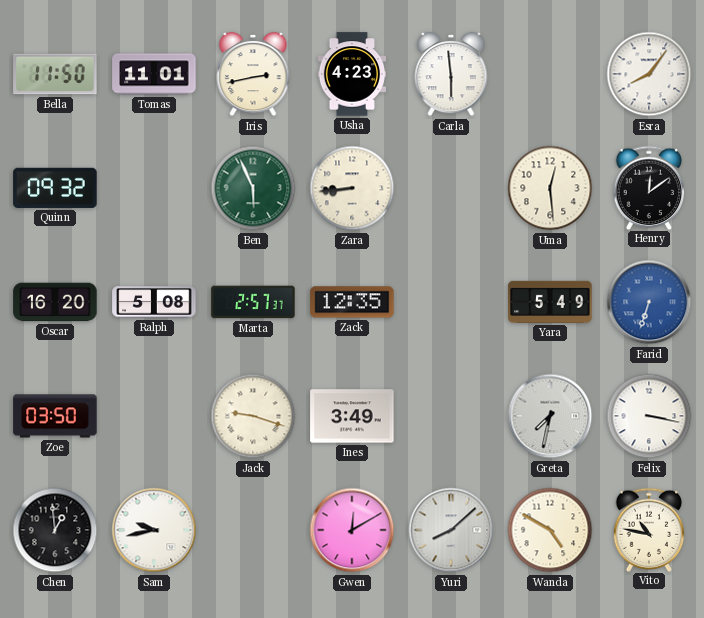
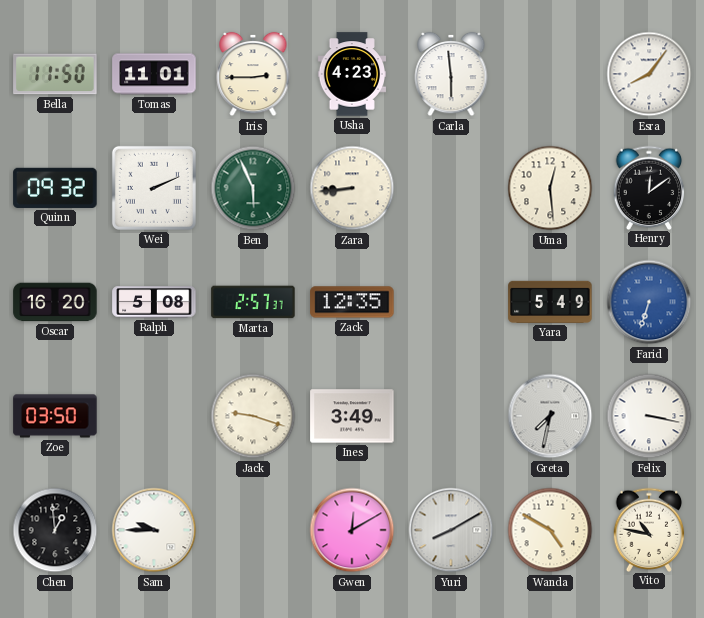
Iris: 2:43 -> 2:45
Wei: none -> 2:11
Sam: 9:43 -> 9:45
Yuri: 8:08 -> 8:10
